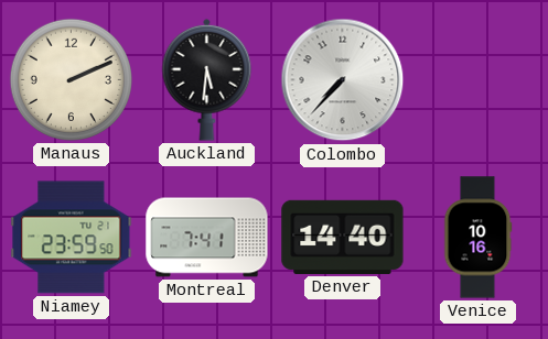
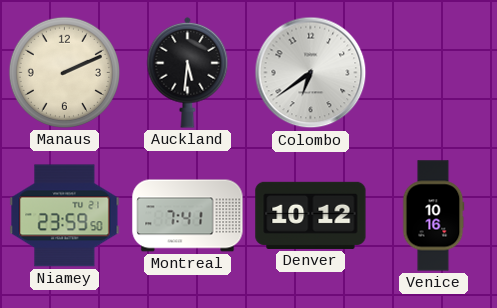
Colombo: 7:37 -> 6:39
Denver: 14:40 -> 10:12
